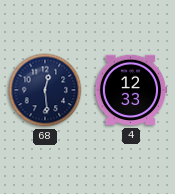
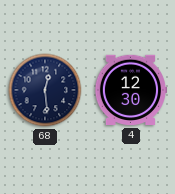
4: 12:33 -> 12:30
